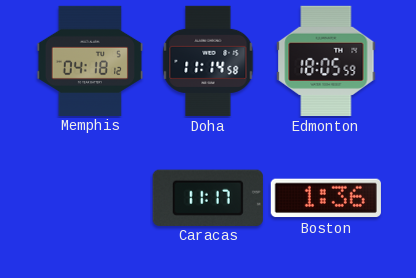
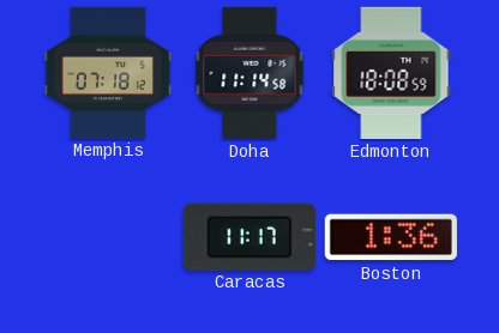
Memphis: 04:18 -> 07:18
Edmonton: 18:05 -> 18:08
